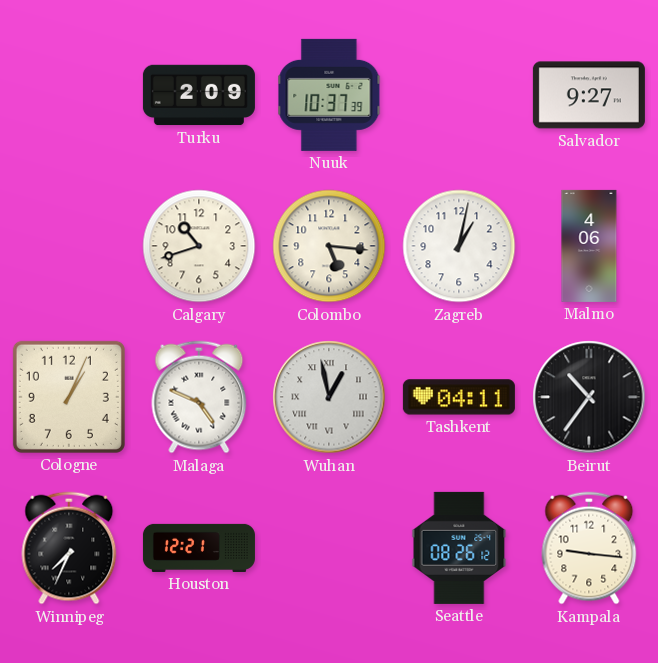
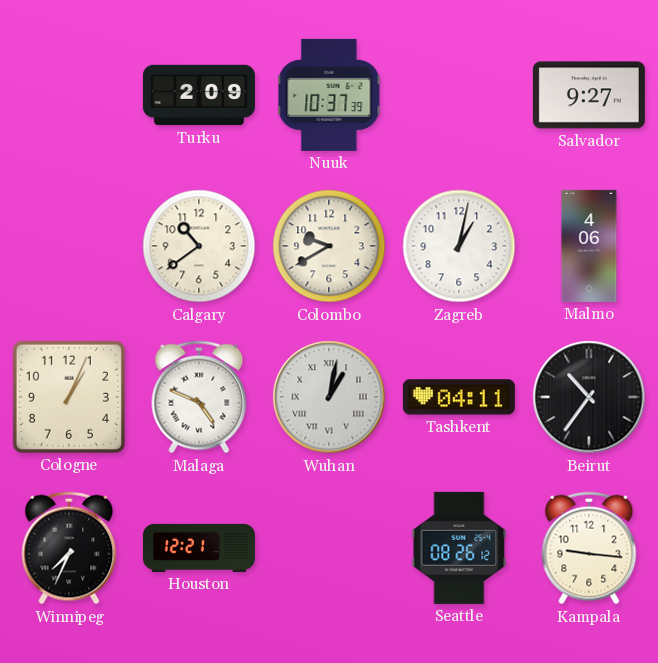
Calgary: 10:42 -> 10:39
Colombo: 5:16 -> 9:40
Wuhan: 12:58 -> 1:02
